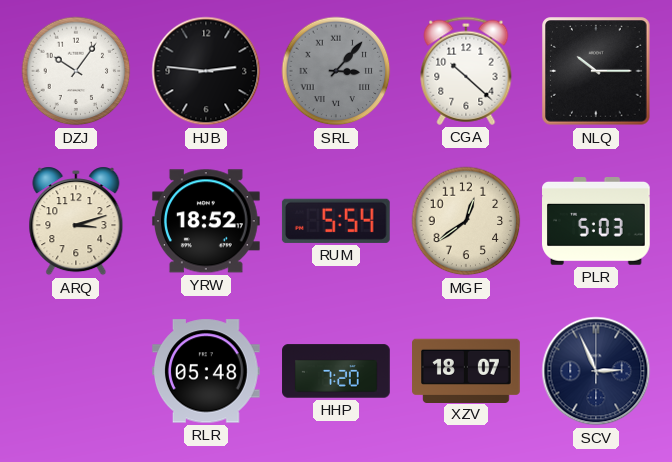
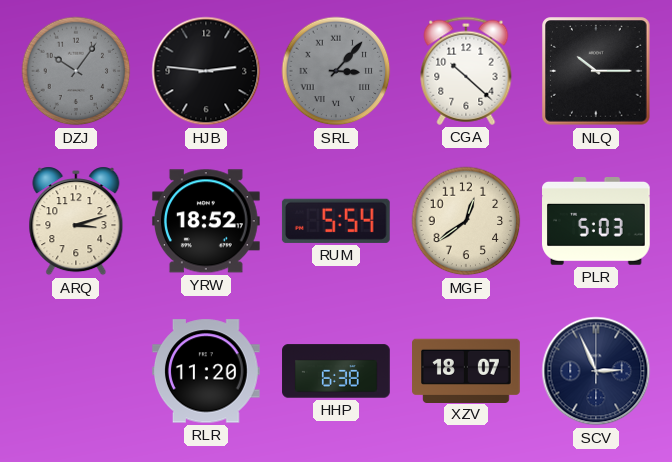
DZJ dial: white -> grey
RLR: 05:48 -> 11:20
HHP: 7:20 -> 6:38
